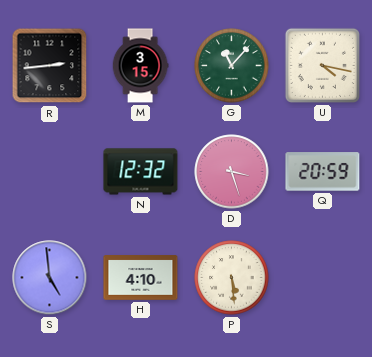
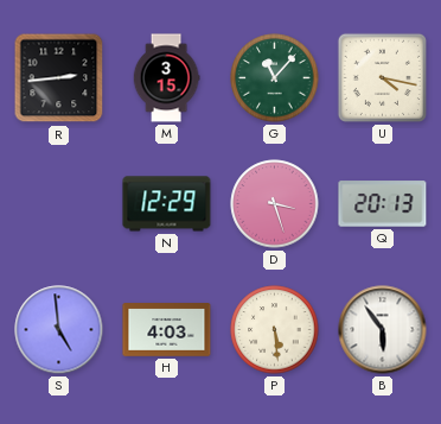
N: 12:32 -> 12:29
Q: 20:59 -> 20:13
H: 4:10 -> 4:03
B: none -> 5:54
